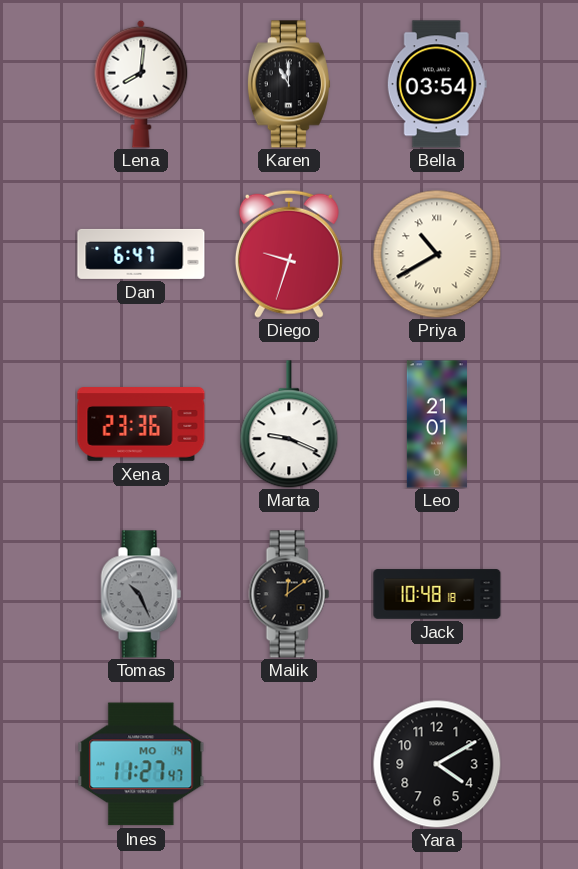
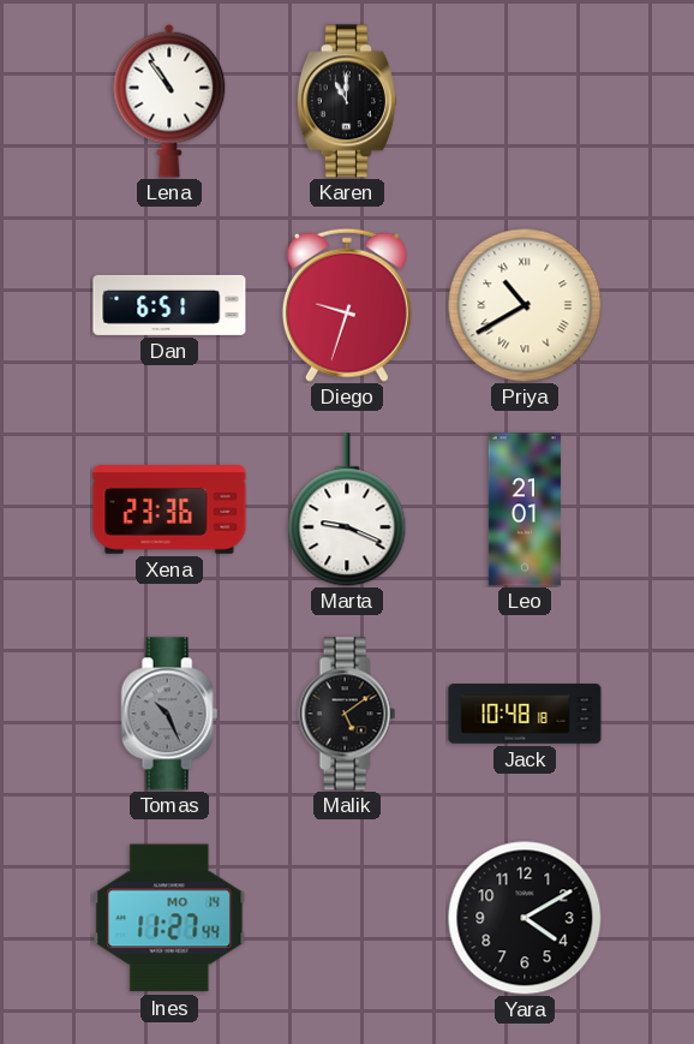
Lena: 8:01 -> 10:54
Bella: 03:54 -> none
Dan: 6:47 -> 6:51
Malik: 12:09 -> 5:09
Ines: 11:27:47 -> 11:27:44
